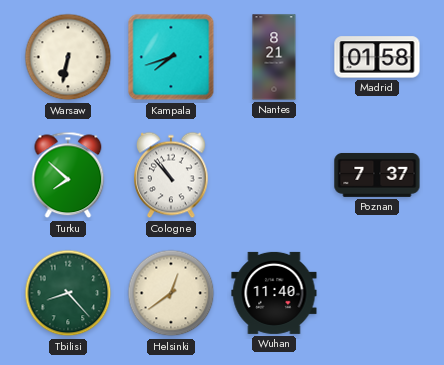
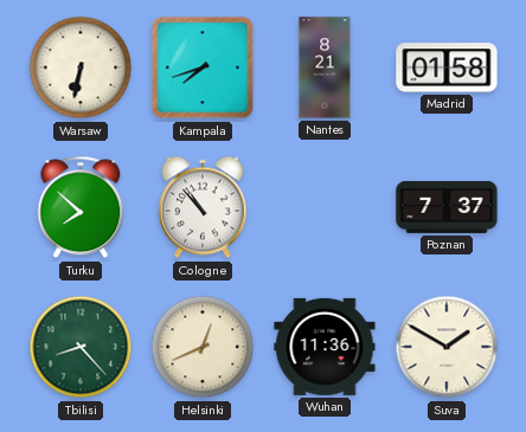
Helsinki: 12:39 -> 12:41
Wuhan: 11:40 -> 11:36
Suva: none -> 1:50
